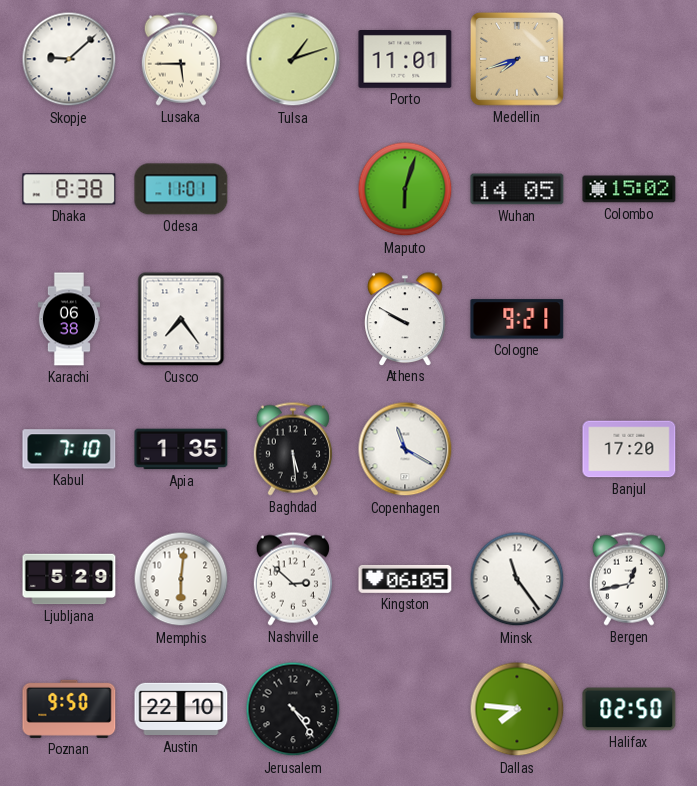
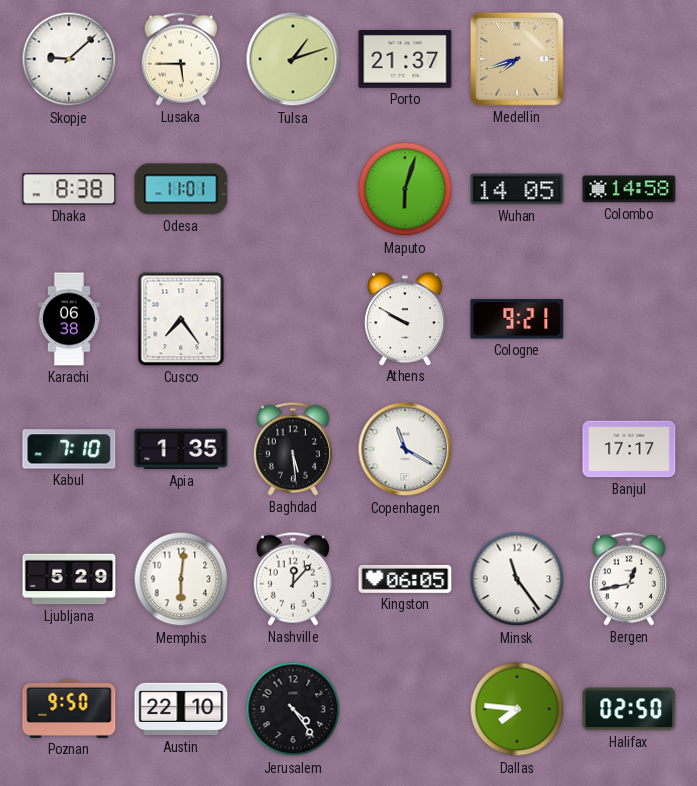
Porto: 11:01 -> 21:37
Colombo: 15:02 -> 14:58
Banjul: 17:20 -> 17:17
Nashville: 2:52 -> 12:07
